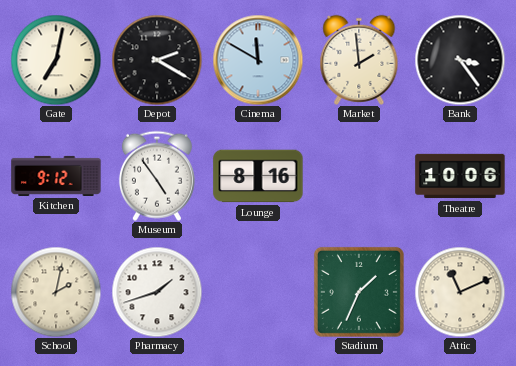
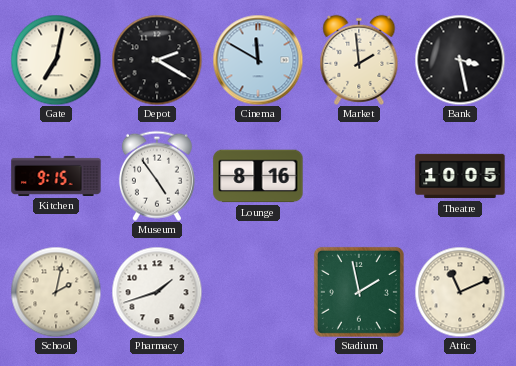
Bank: 3:24 -> 3:28
Kitchen: 9:12 -> 9:15
Theatre: 10:06 -> 10:05
Stadium: 1:34 -> 1:58
